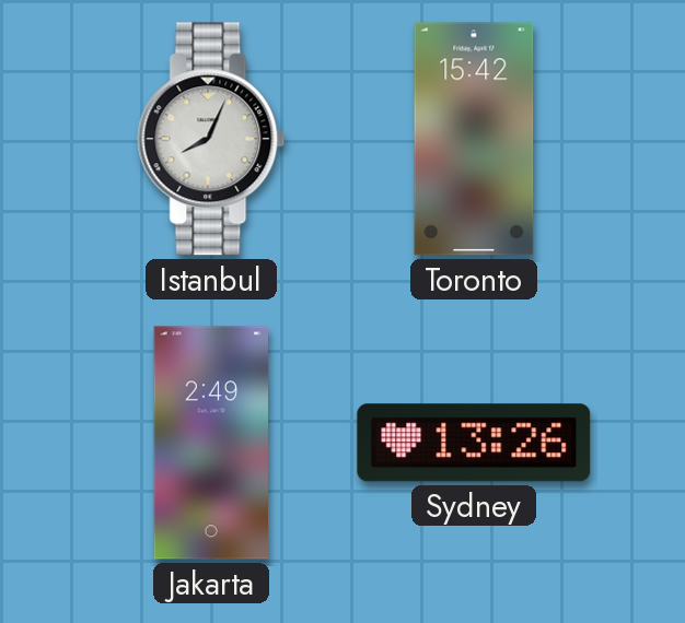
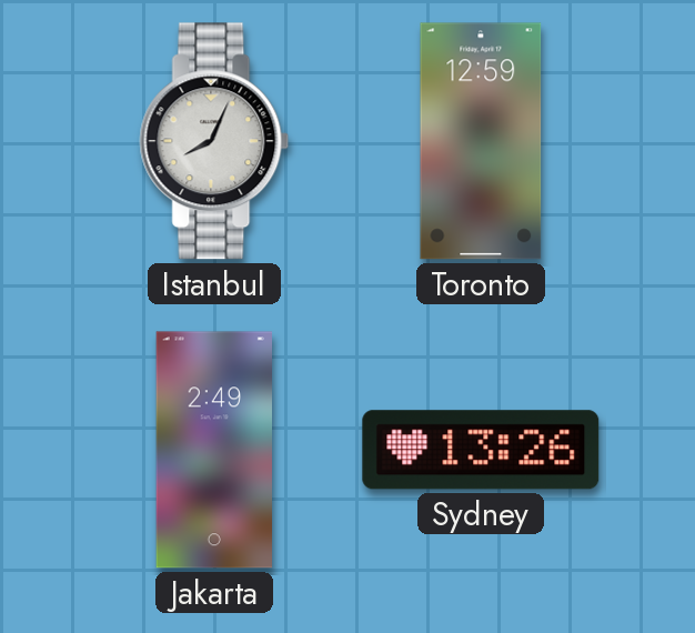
Toronto: 15:42 -> 12:59
